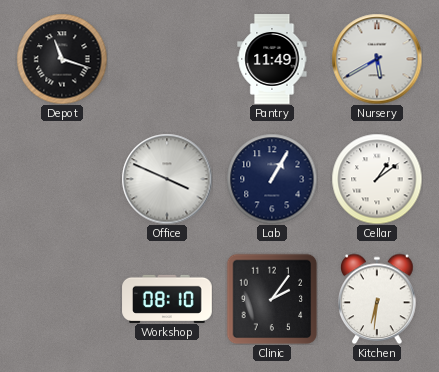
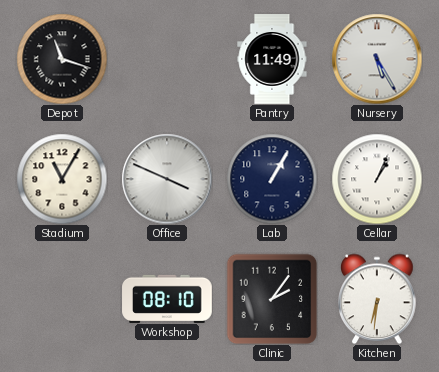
Nursery: 5:40 -> 5:25
Stadium: none -> 11:05
Cellar: 1:09 -> 1:04
